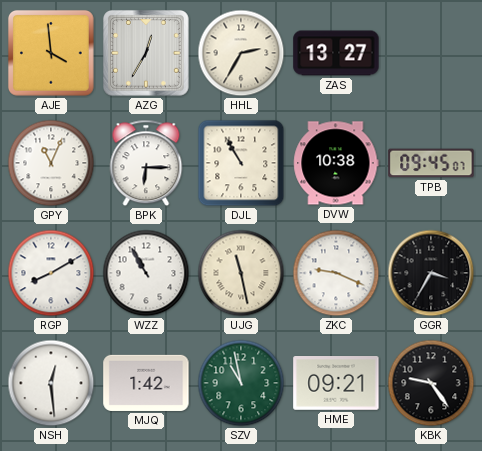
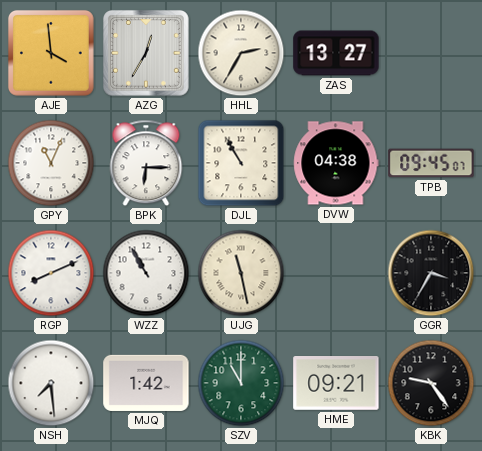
DVW: 10:38 -> 04:38
RGP: 8:10 -> 8:11
ZKC: 9:19 -> none
NSH: 12:29 -> 7:29
SZV: 10:58 -> 11:00
